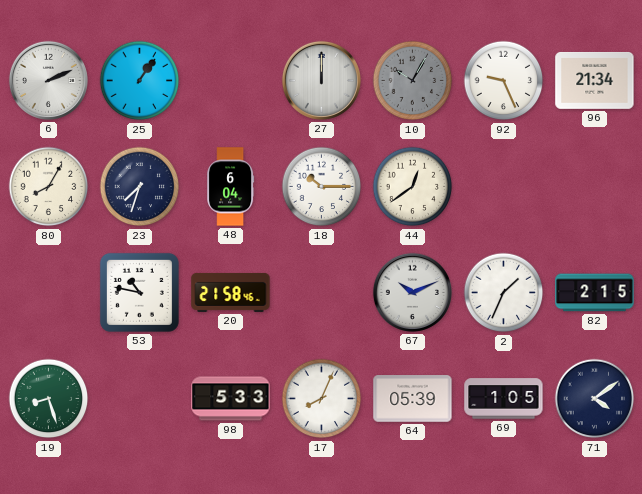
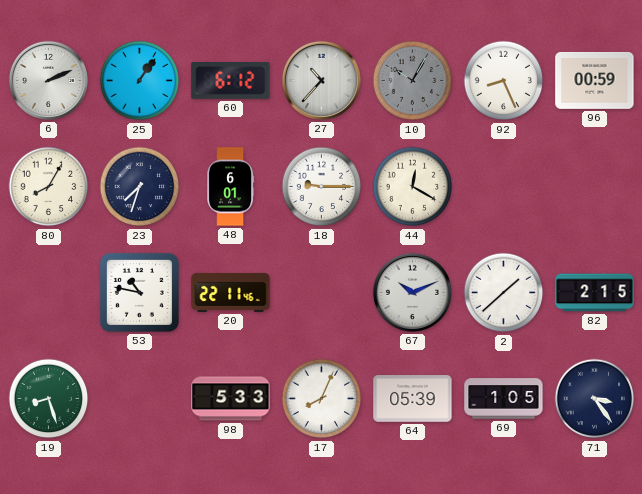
60: none -> 6:12
27: 12:00 -> 10:37
92: 9:26 -> 8:26
96: 21:34 -> 00:59
48: 6:04 -> 6:01
18: 10:15 -> 9:15
44: 12:39 -> 12:20
20: 21:58 -> 22:11
2: 1:34 -> 1:38
71: 4:09 -> 3:24
